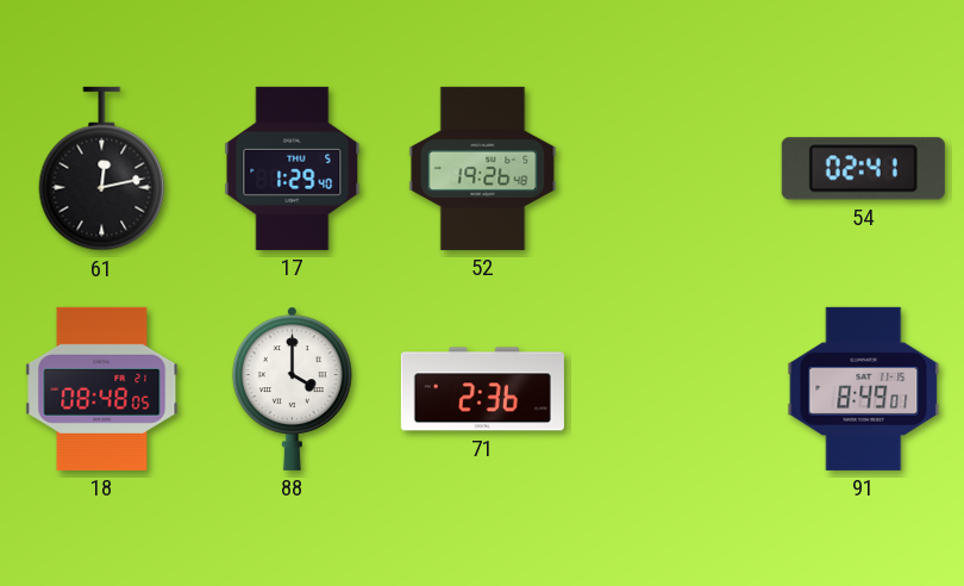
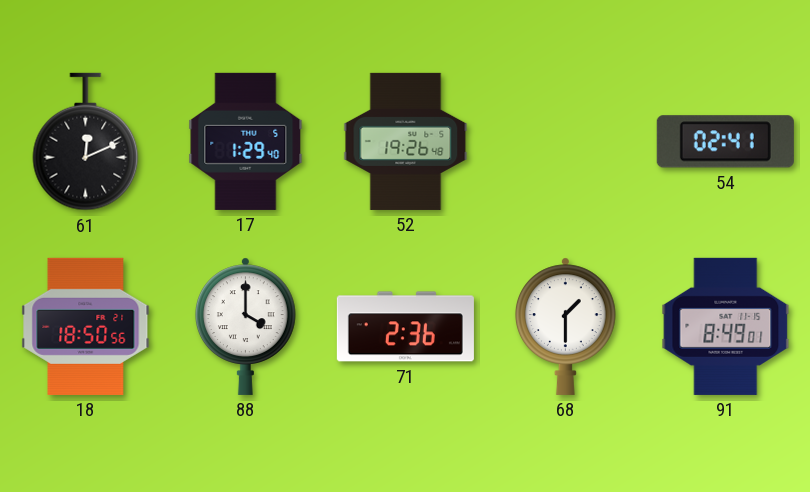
61: 12:13 -> 12:11
18: 08:48 -> 18:50
68: none -> 1:30
